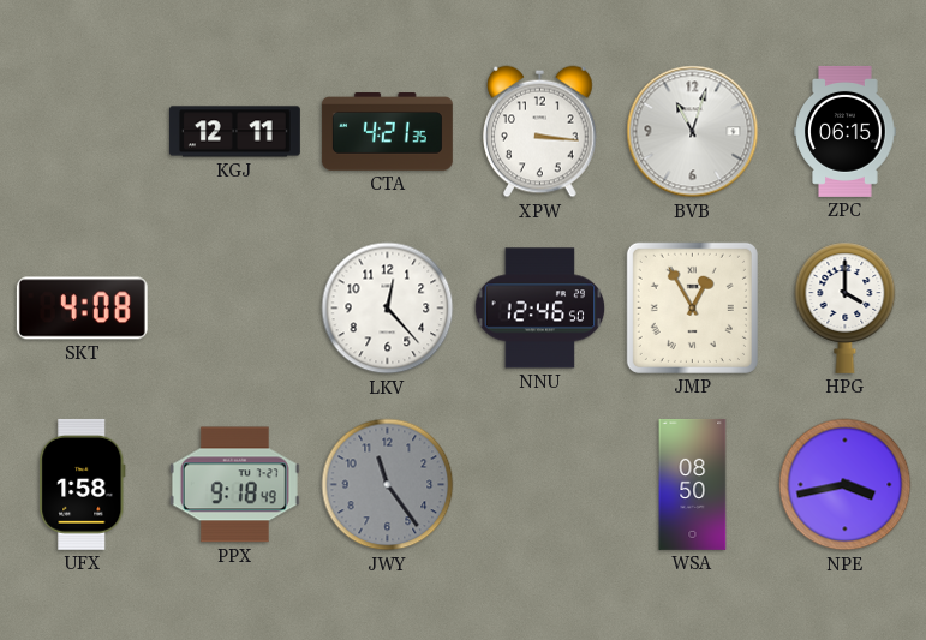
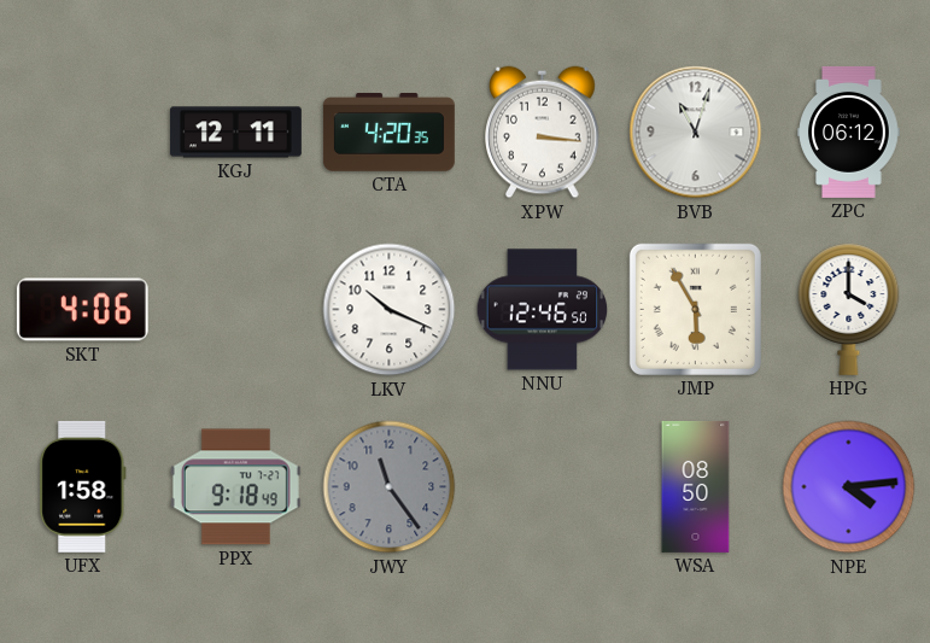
CTA: 4:21 -> 4:20
ZPC: 06:15 -> 06:12
SKT: 4:08 -> 4:06
LKV: 12:23 -> 10:19
JMP: 12:55 -> 5:55
NPE: 3:43 -> 4:14
